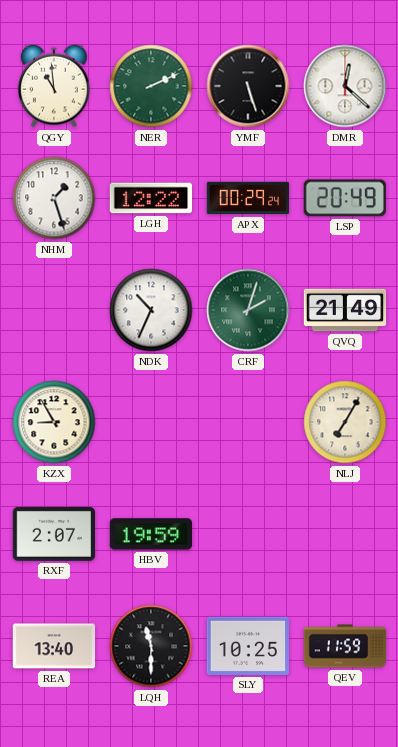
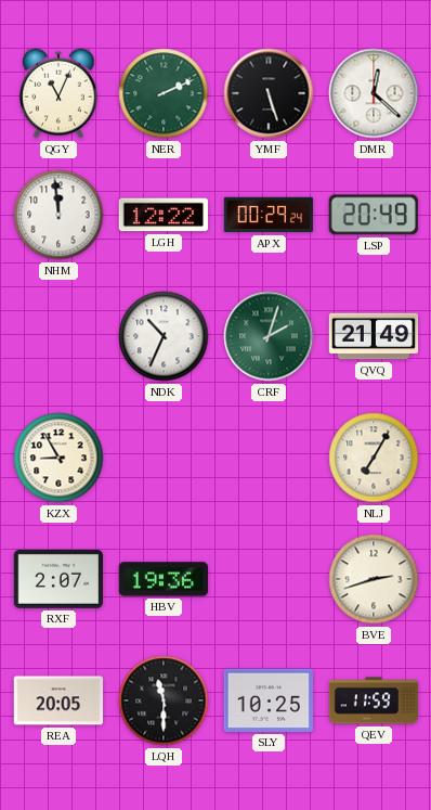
QGY: 10:59 -> 11:04
NHM: 1:27 -> 11:59
HBV: 19:59 -> 19:36
BVE: none -> 2:42
REA: 13:40 -> 20:05
